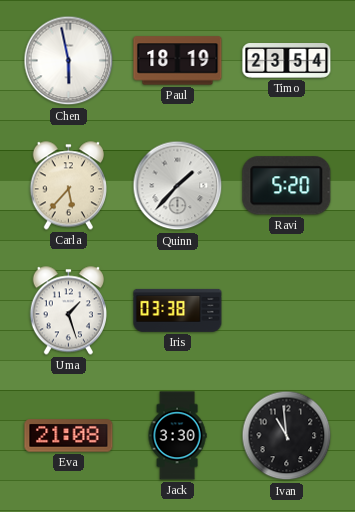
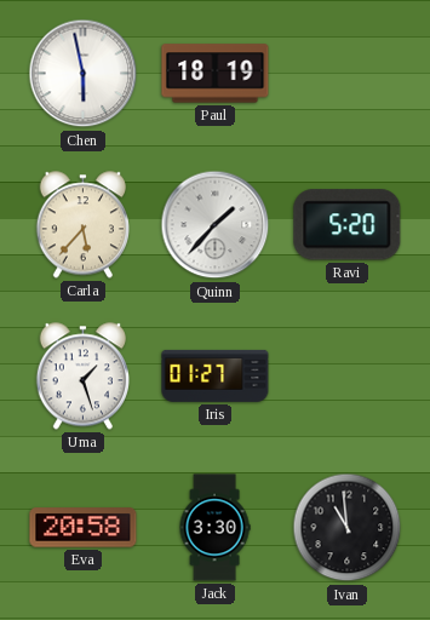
Timo: 23:54 -> none
Iris: 03:38 -> 01:27
Eva: 21:08 -> 20:58
